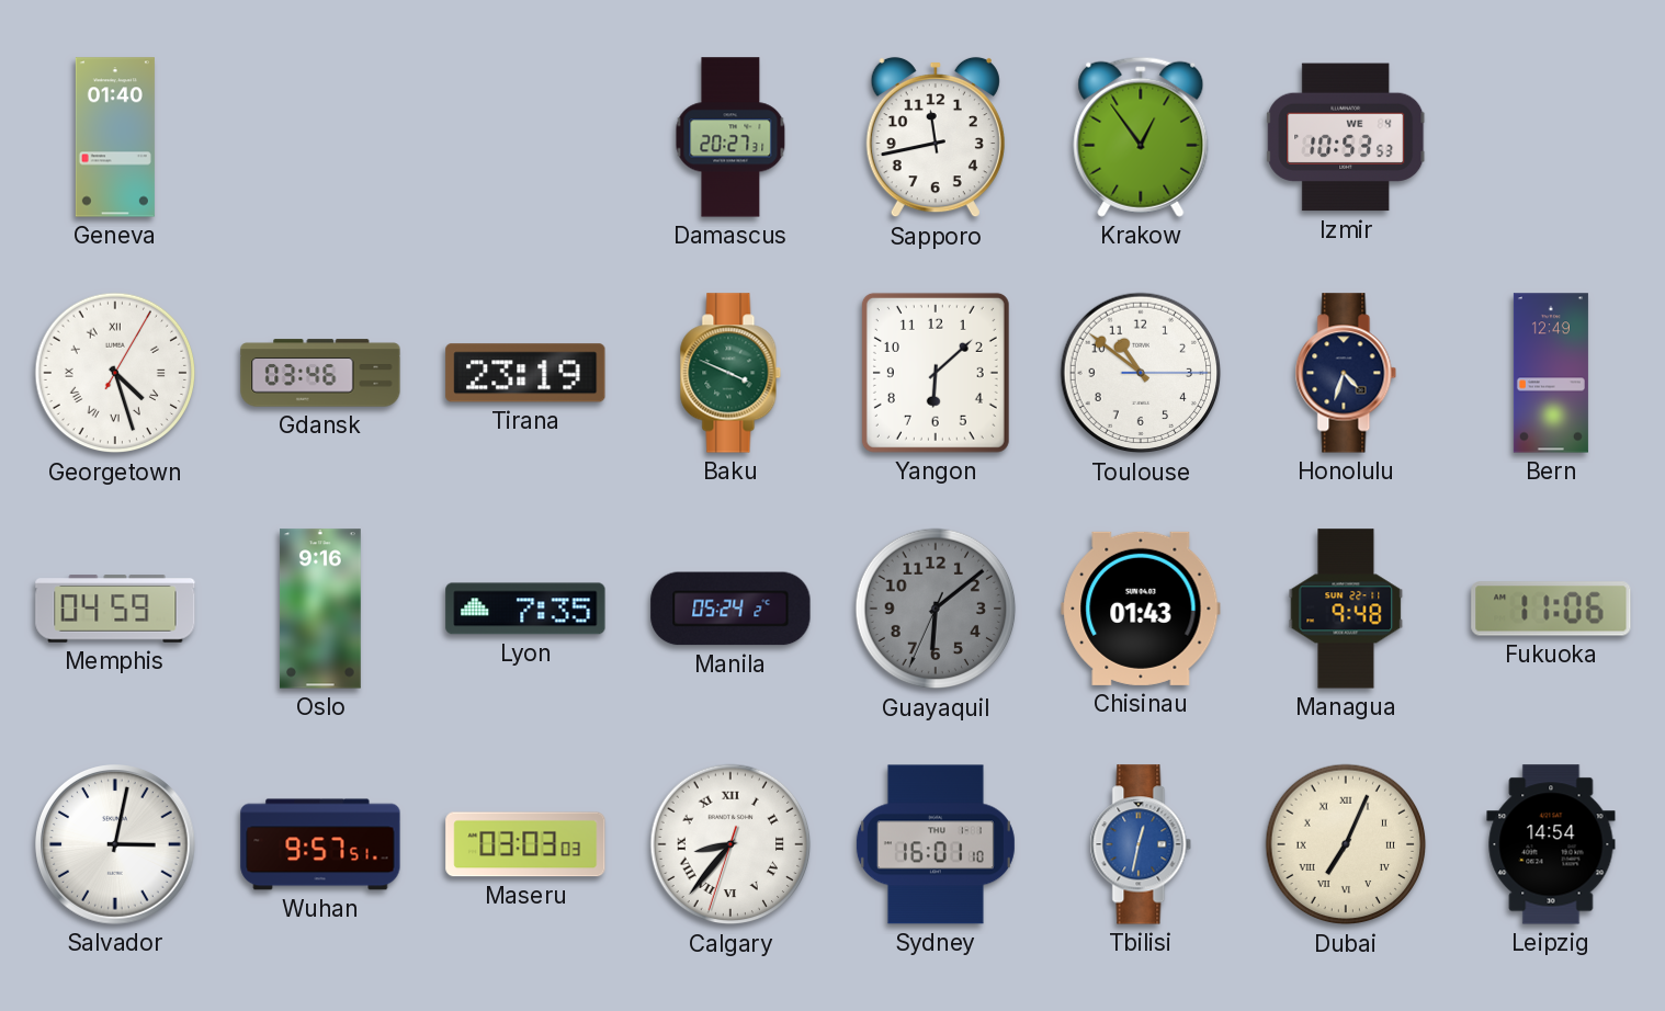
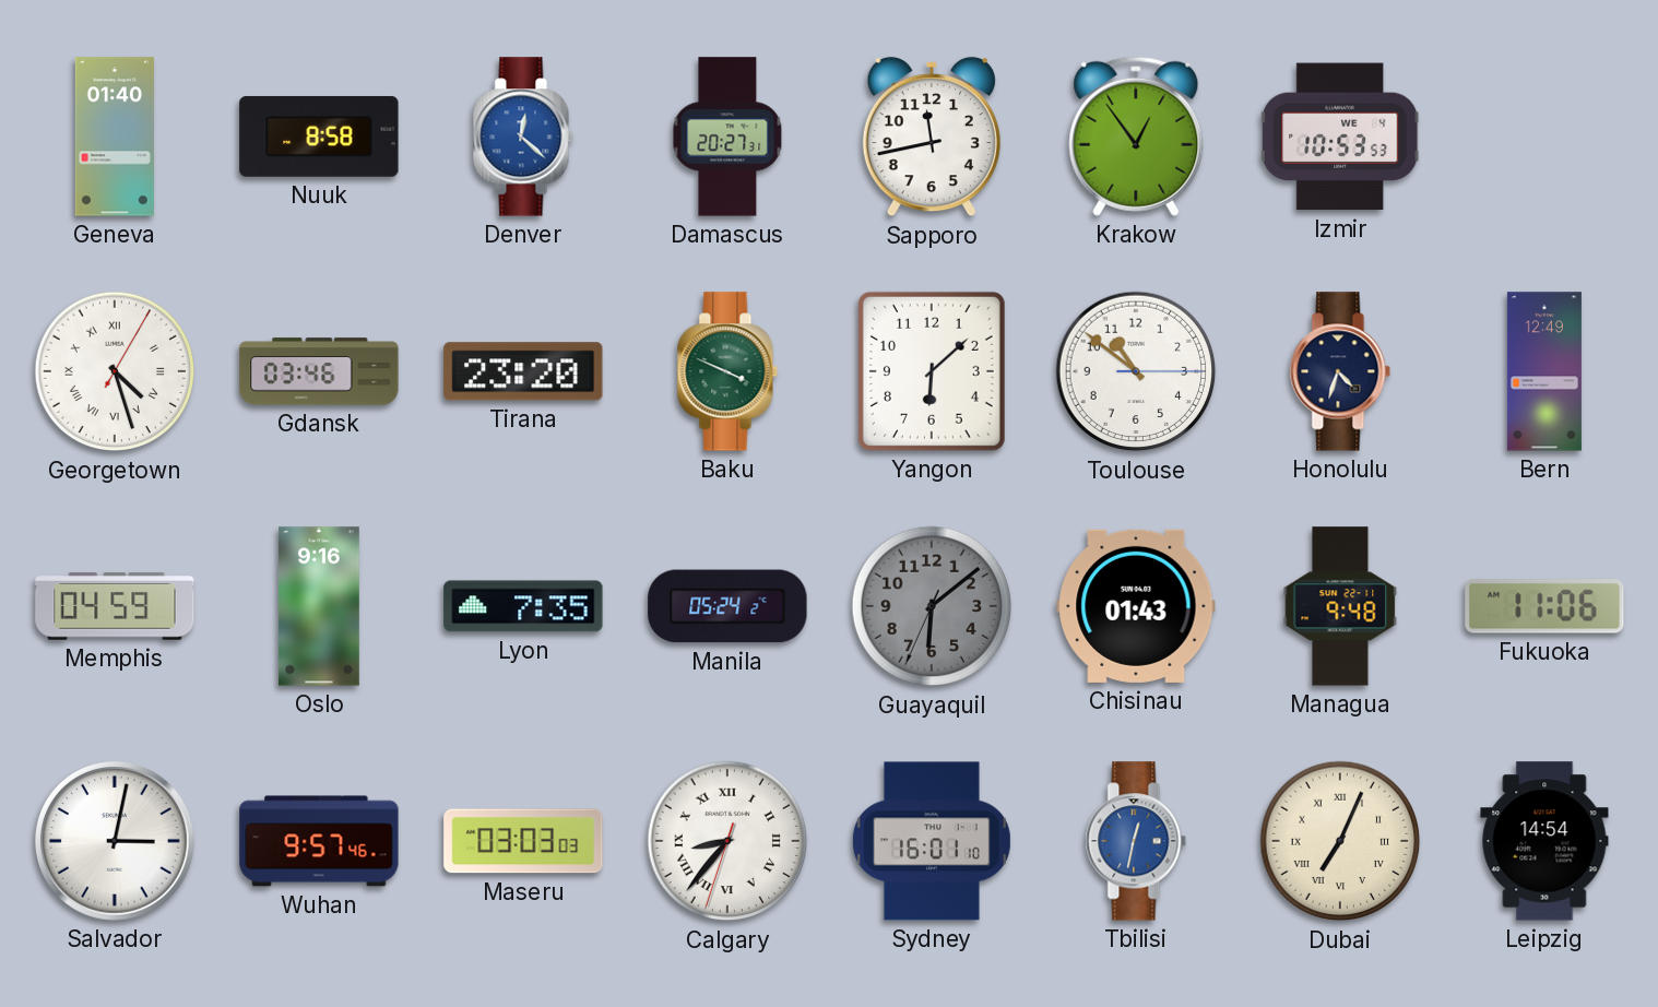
Nuuk: none -> 8:58
Denver: none -> 12:22
Tirana: 23:19 -> 23:20
Wuhan: 9:57:51 -> 9:57:46
